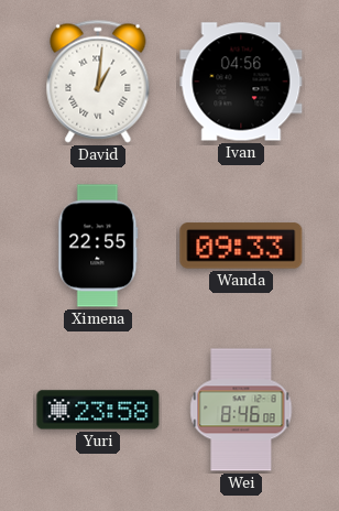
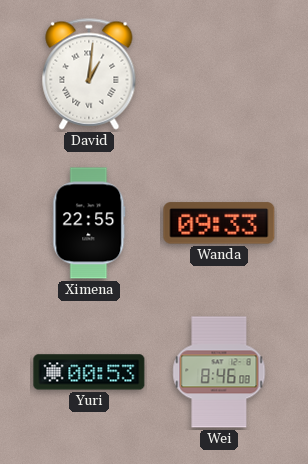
Ivan: 04:56 -> none
Yuri: 23:58 -> 00:53
